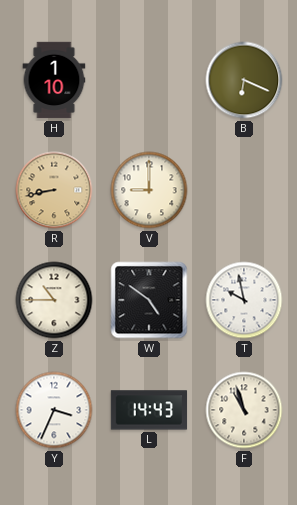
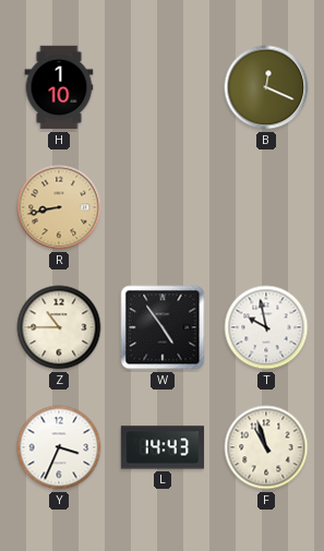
B: 6:19 -> 12:19
V: 9:00 -> none
W: 4:51 -> 4:54
